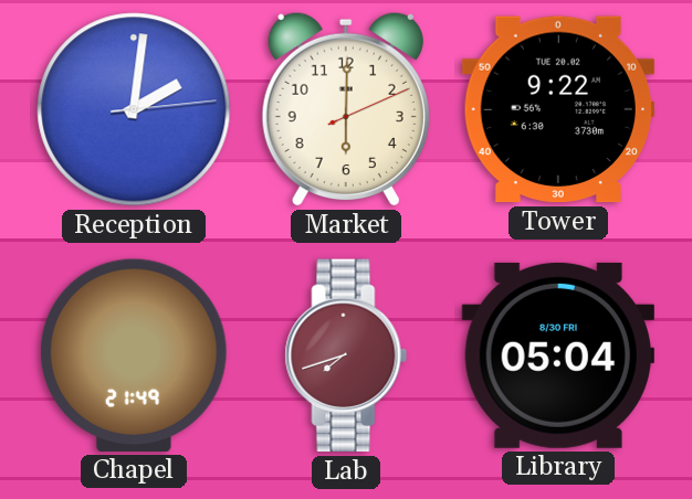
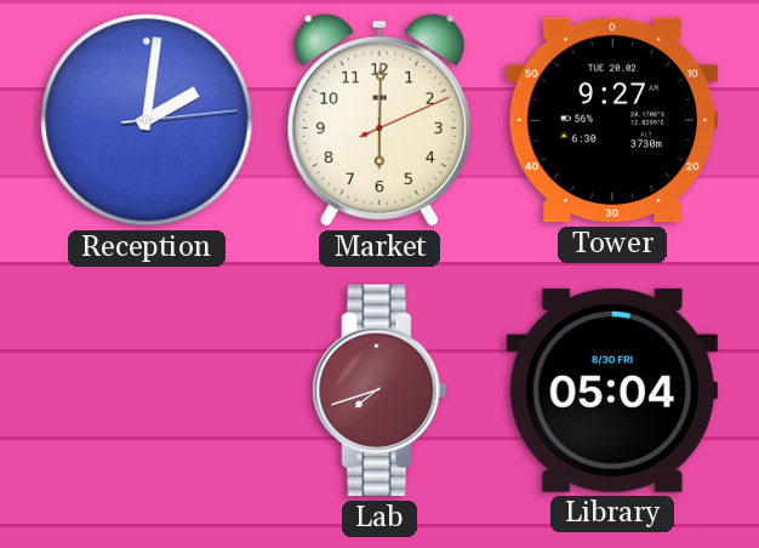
Tower: 9:22 -> 9:27
Chapel: 21:49 -> none
